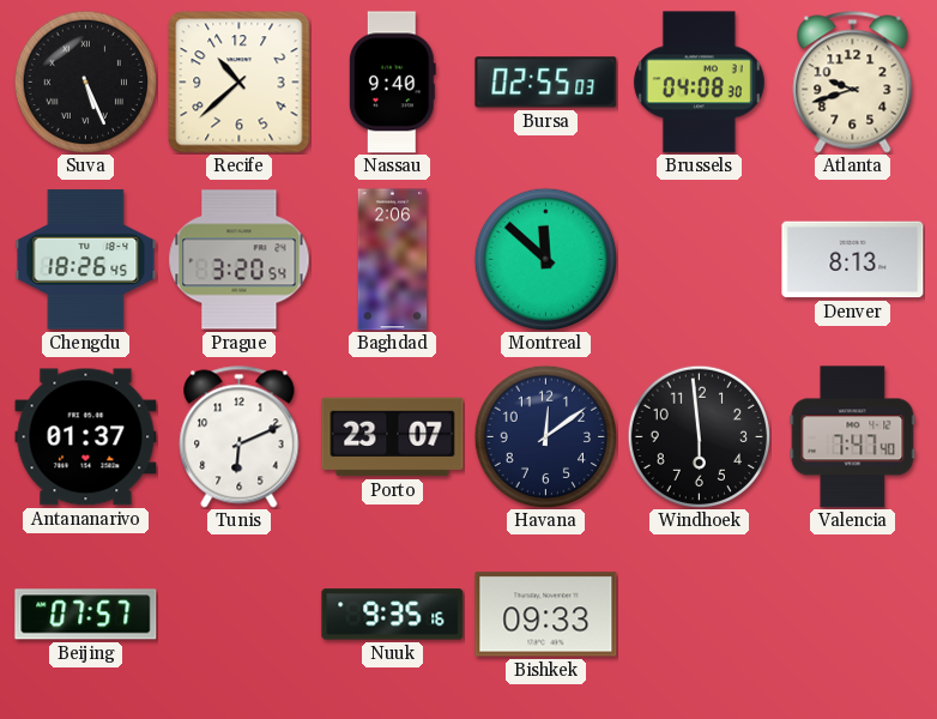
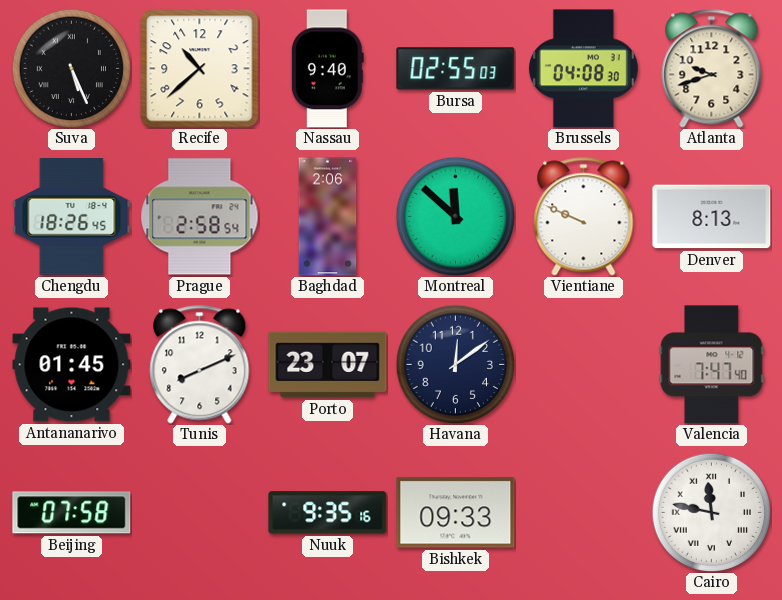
Prague: 3:20 -> 2:58
Vientiane: none -> 9:49
Antananarivo: 01:37 -> 01:45
Tunis: 6:11 -> 8:11
Windhoek: 5:59 -> none
Beijing: 07:57 -> 07:58
Cairo: none -> 11:47
